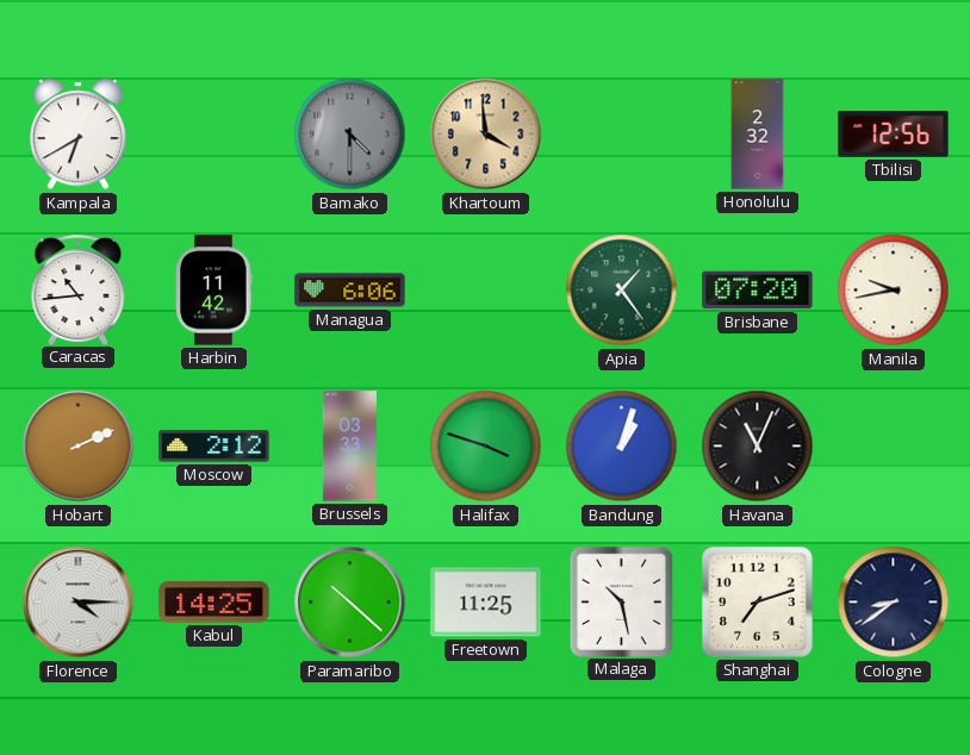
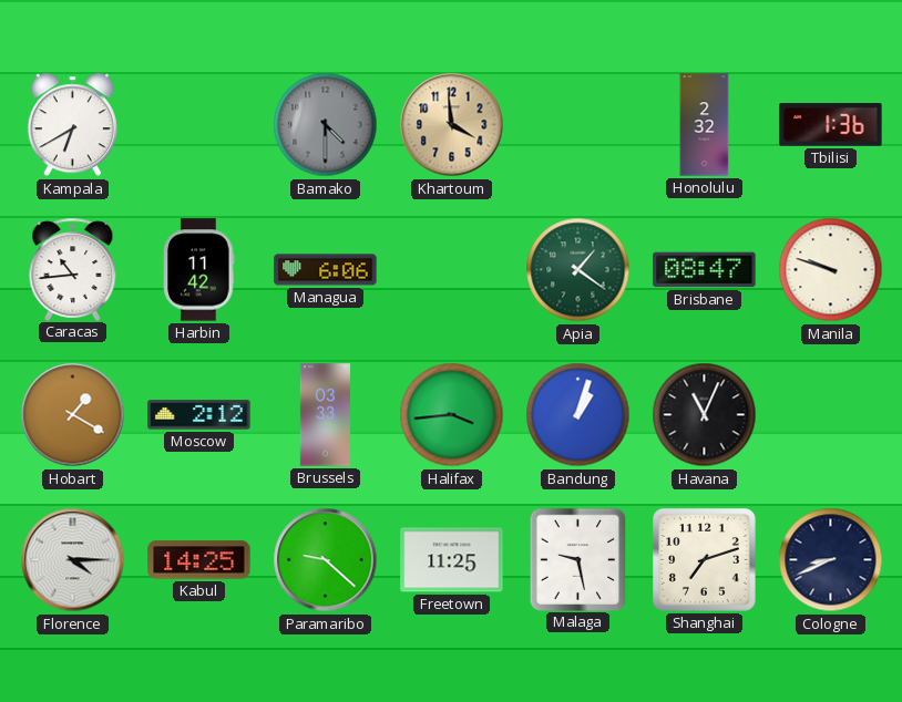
Tbilisi: 12:56 -> 1:36
Apia: 1:24 -> 1:21
Brisbane: 07:20 -> 08:47
Manila: 9:43 -> 9:48
Hobart: 2:11 -> 1:20
Halifax: 3:48 -> 3:44
Paramaribo: 10:22 -> 9:22
Malaga: 10:28 -> 9:28
Cologne: 8:39 -> 8:41
